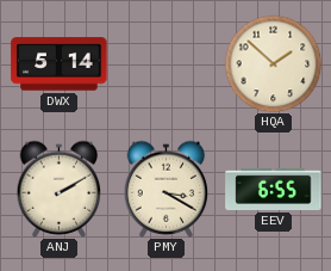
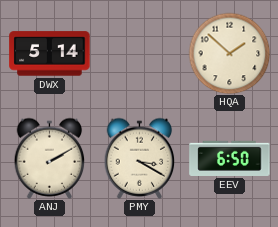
EEV: 6:55 -> 6:50
